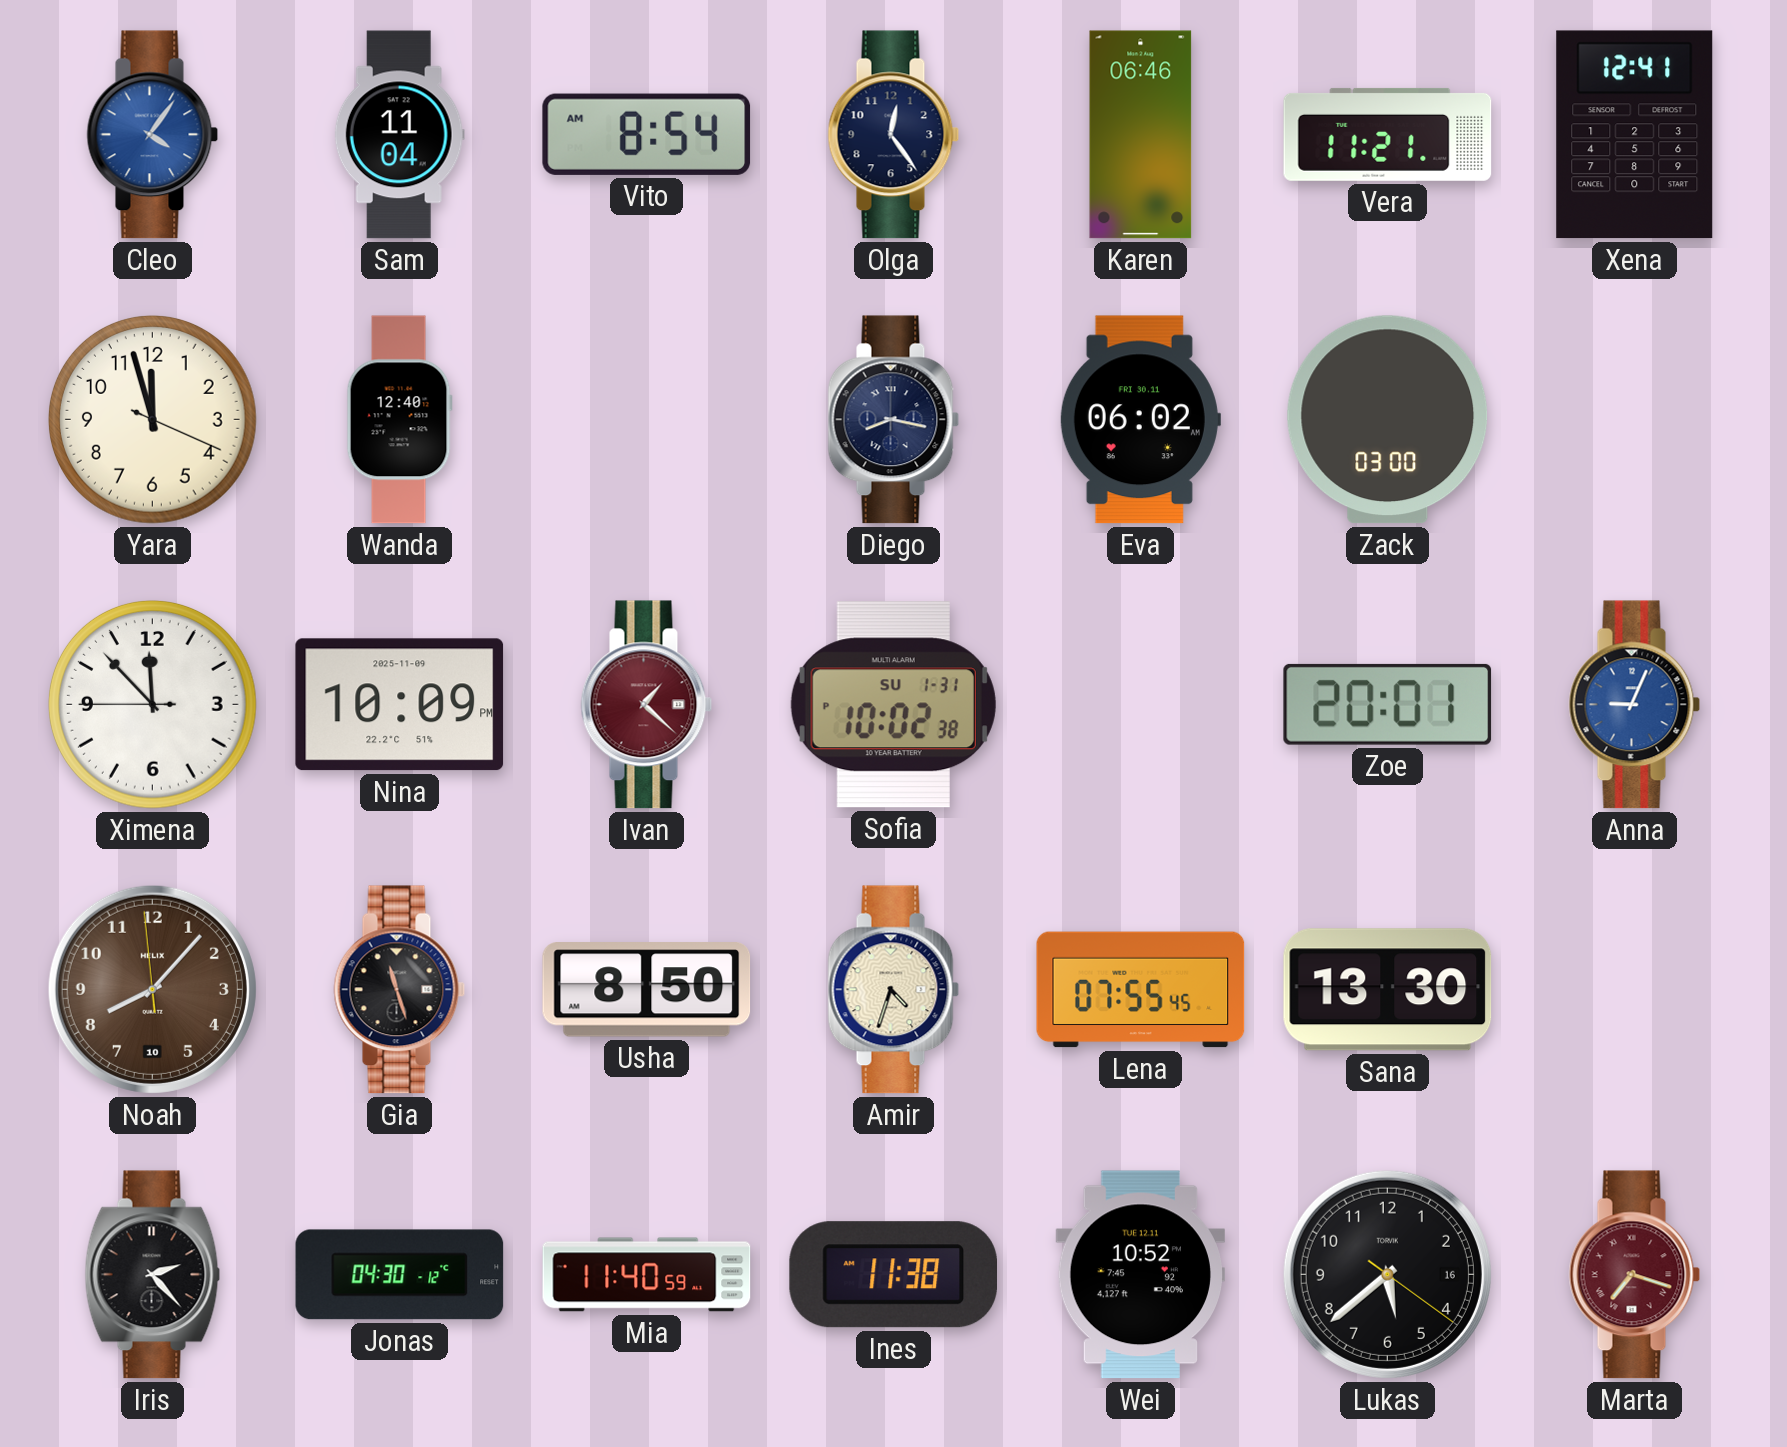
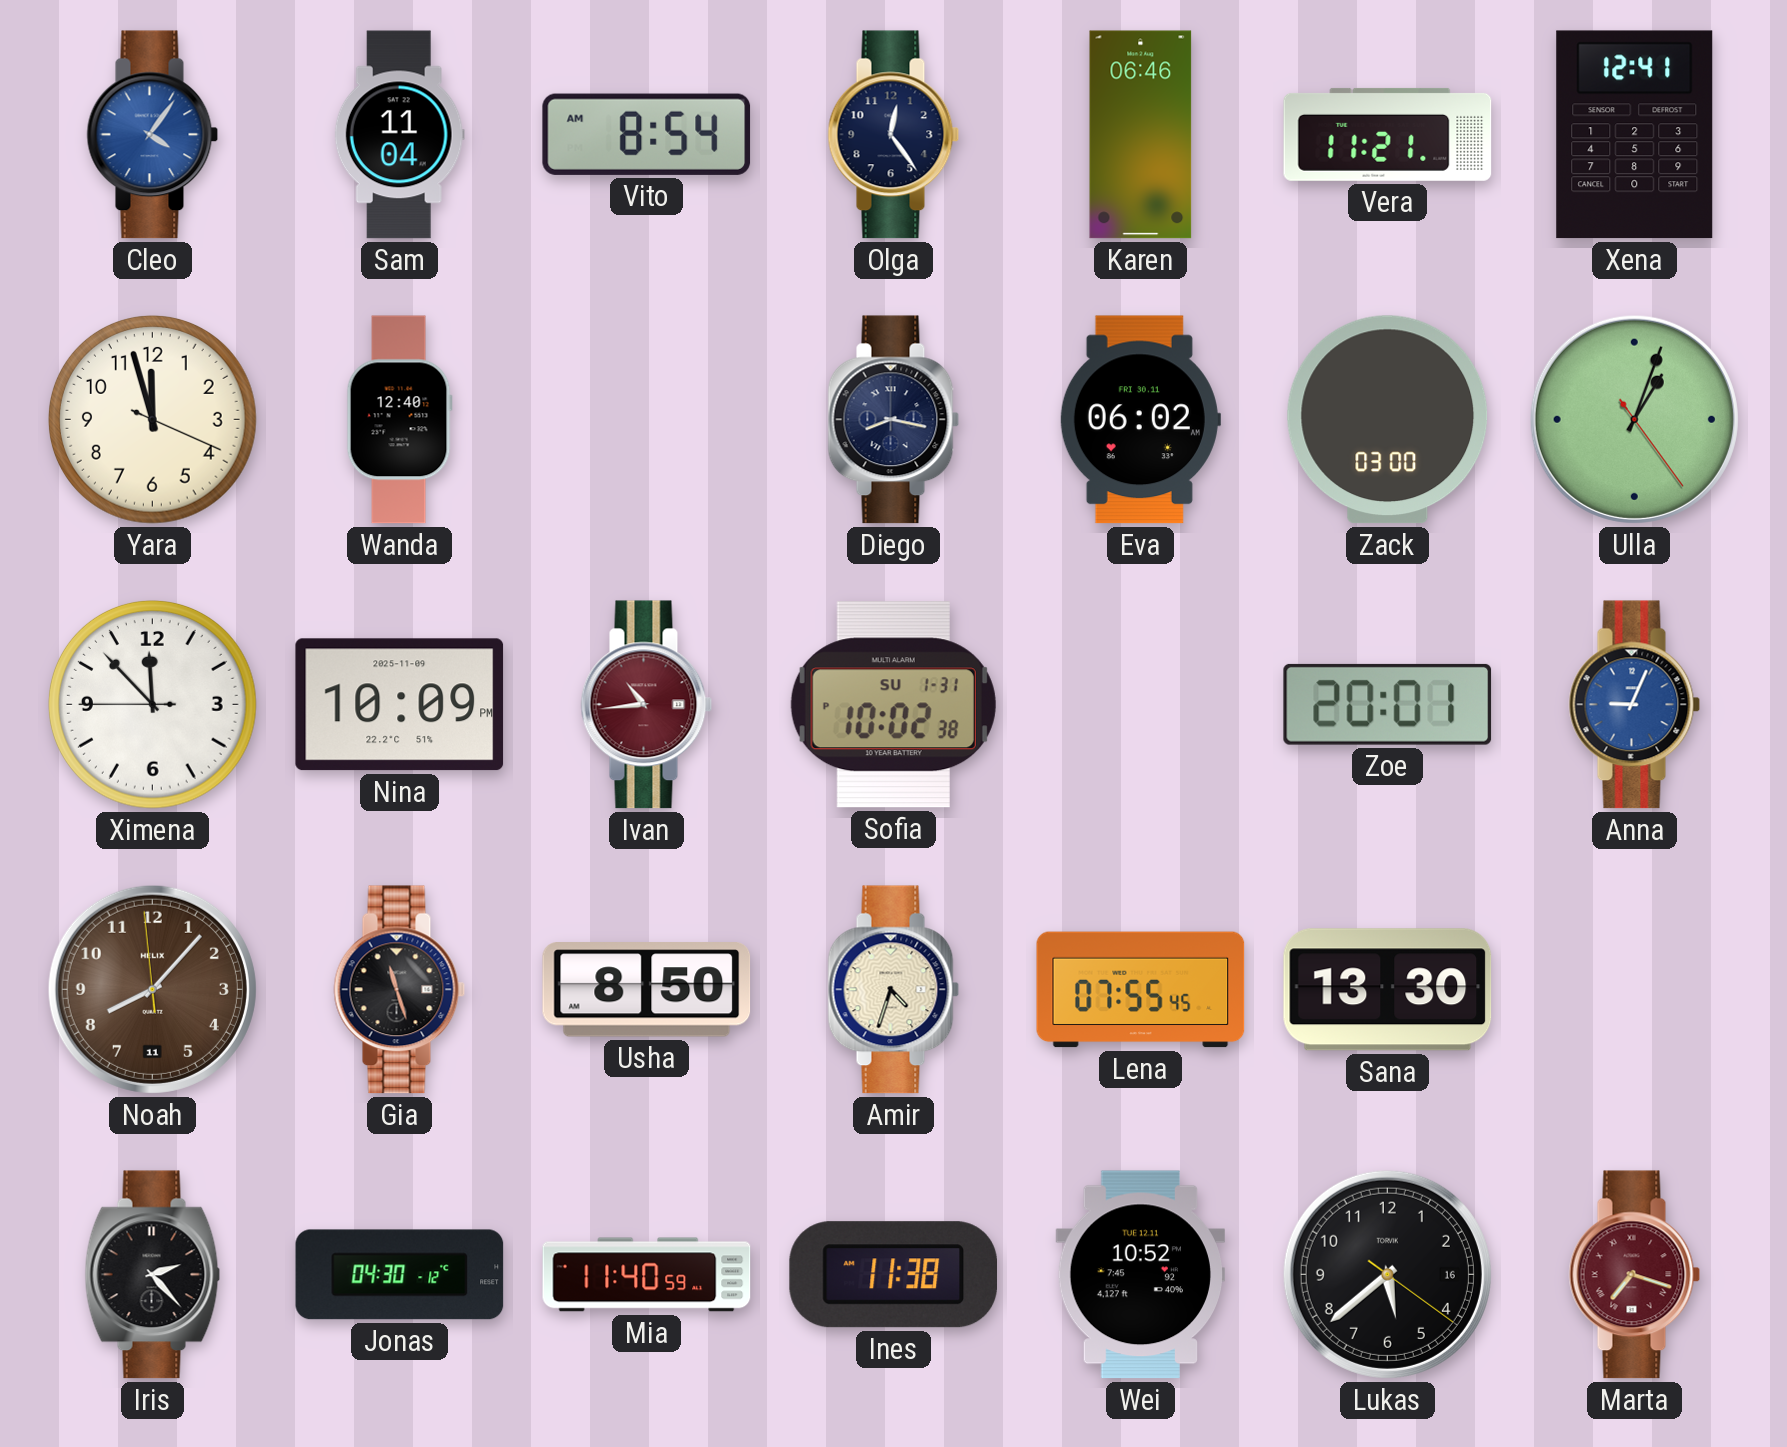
Ulla: none -> 1:03
Ivan: 1:22 -> 10:44
Noah date: 10 -> 11
